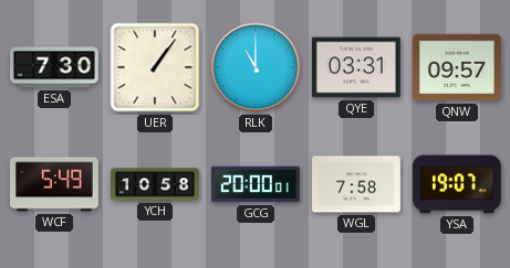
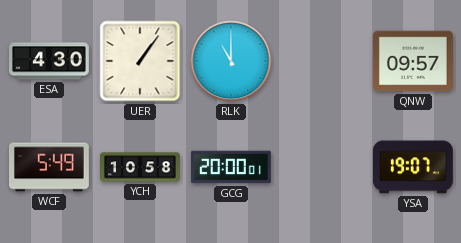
ESA: 7:30 -> 4:30
QYE: 03:31 -> none
WGL: 7:58 -> none
